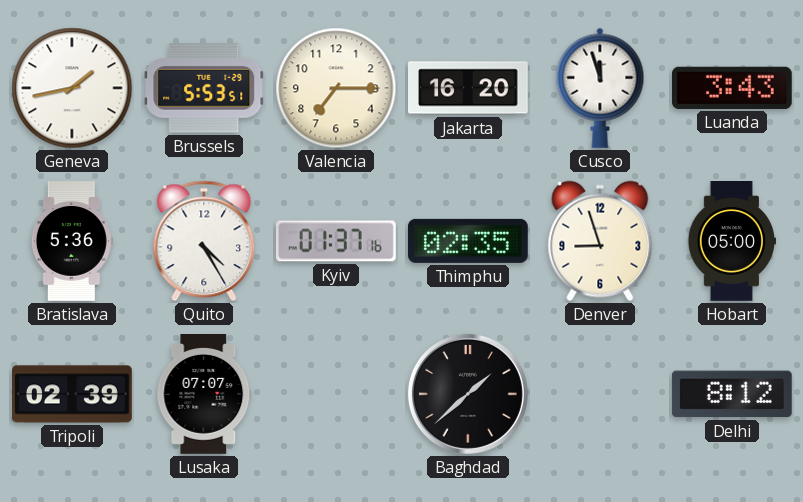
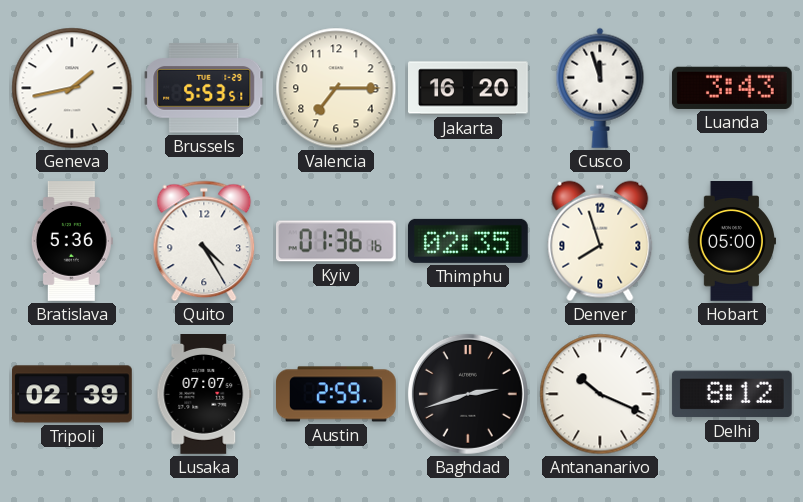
Kyiv: 01:37 -> 01:36
Denver: 8:57 -> 7:57
Austin: none -> 2:59
Baghdad: 1:38 -> 2:42
Antananarivo: none -> 10:19
